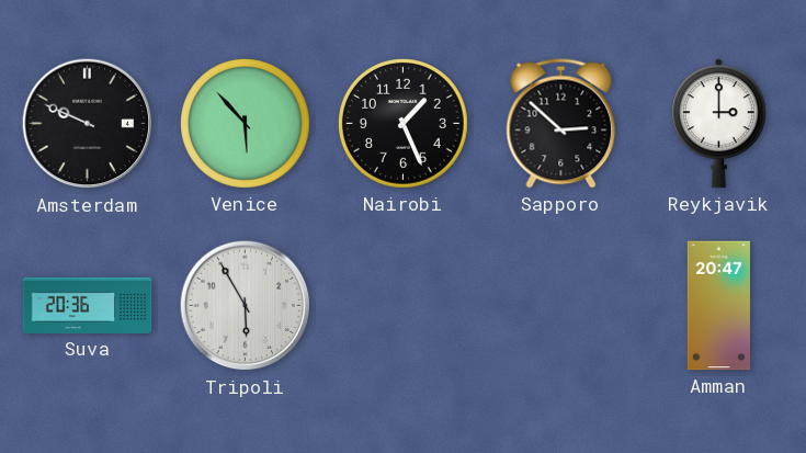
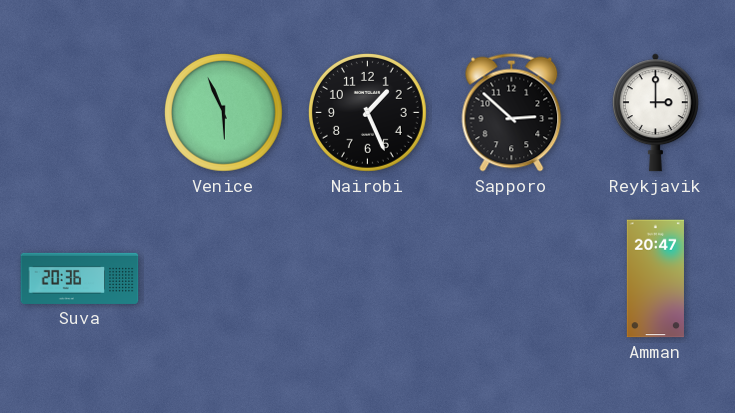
Amsterdam: 9:49 -> none
Venice: 5:53 -> 5:56
Tripoli: 5:55 -> none
